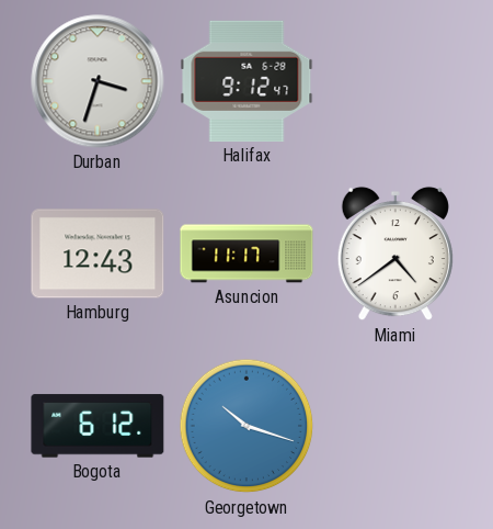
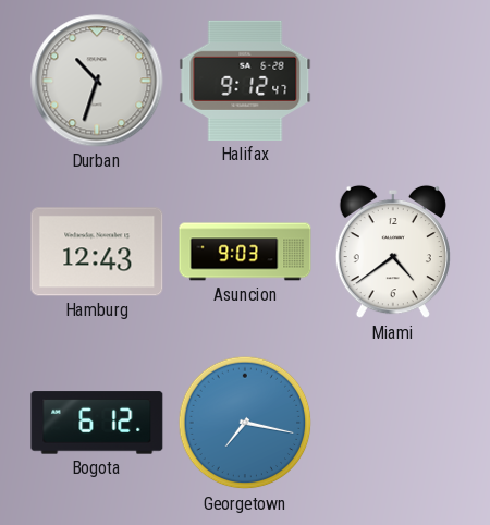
Durban: 3:33 -> 10:33
Asuncion: 11:17 -> 9:03
Georgetown: 10:18 -> 7:17
